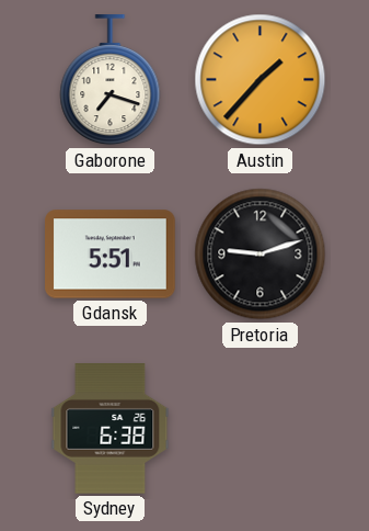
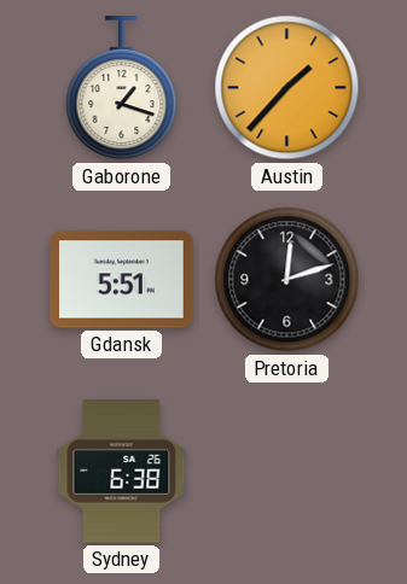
Gaborone: 7:18 -> 1:18
Pretoria: 9:12 -> 12:12
